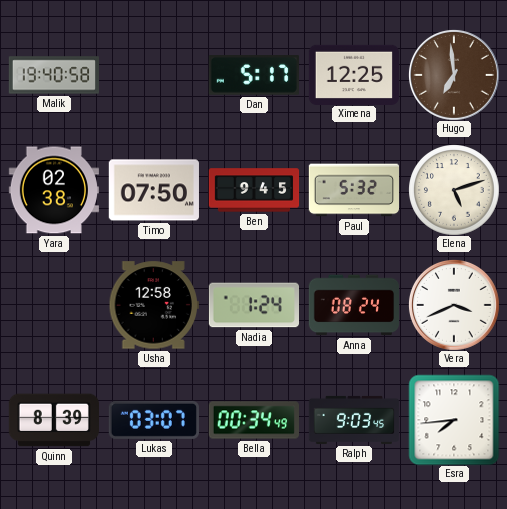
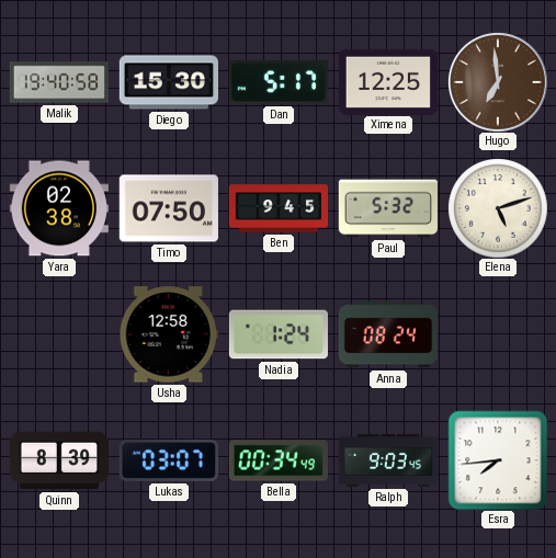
Diego: none -> 15:30
Vera: 3:41 -> none
